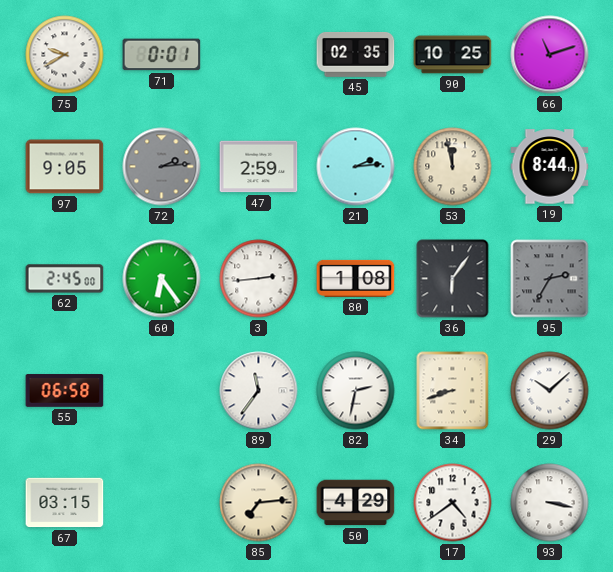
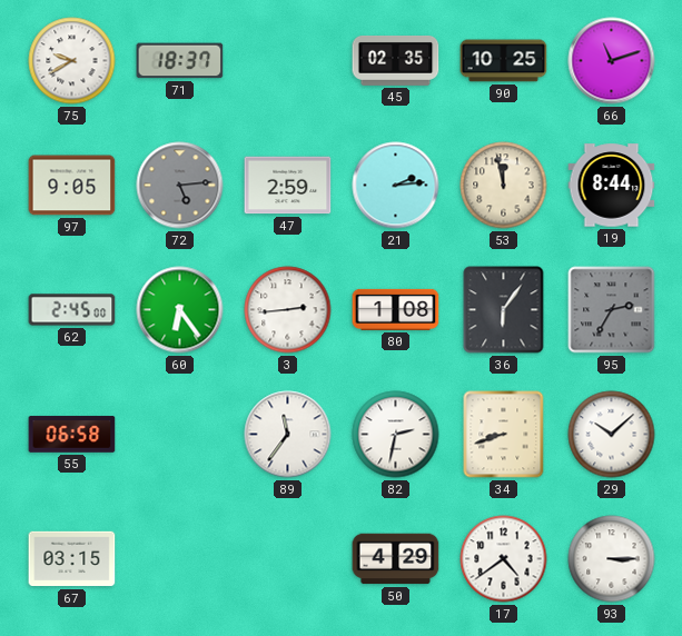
71: 0:01 -> 18:37
72: 2:14 -> 5:14
85: 7:14 -> none
93: 3:17 -> 3:15
